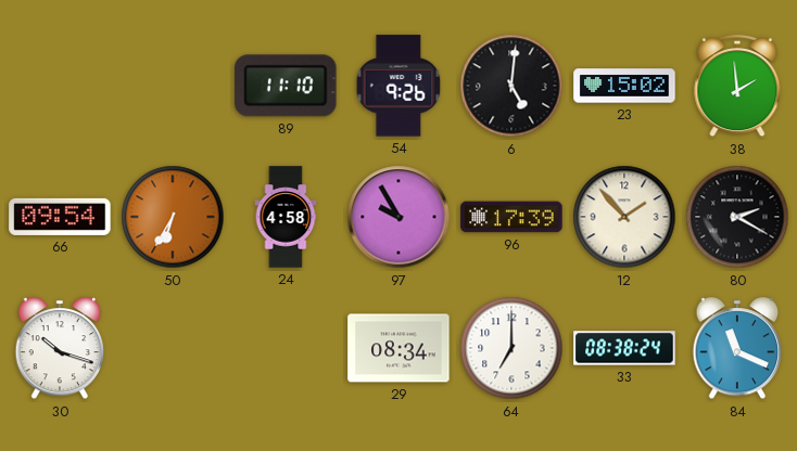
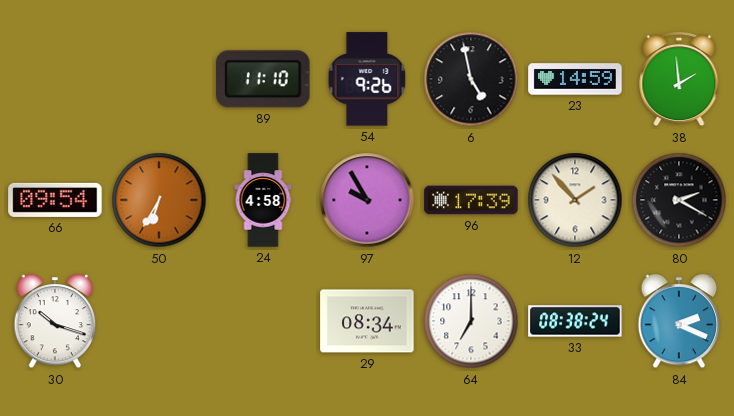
6: 5:01 -> 4:58
23: 15:02 -> 14:59
84: 11:19 -> 2:19
